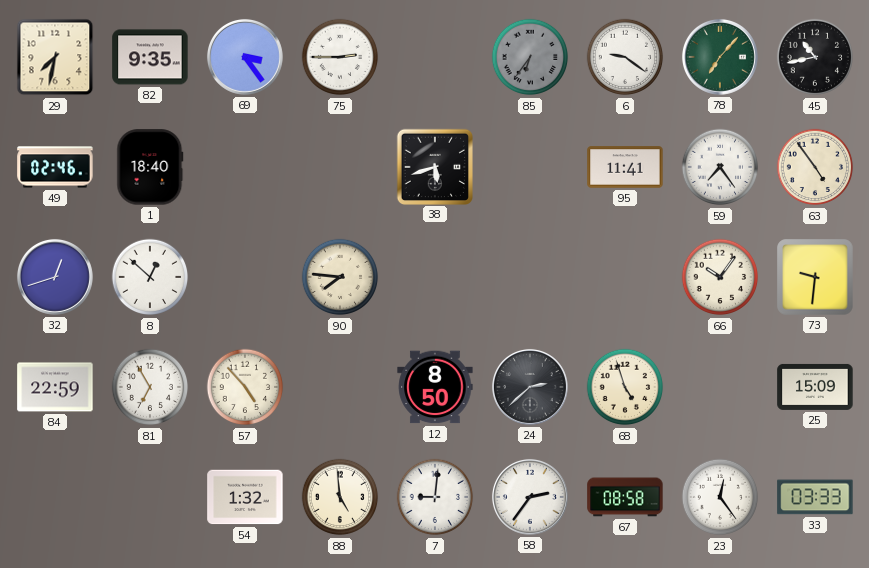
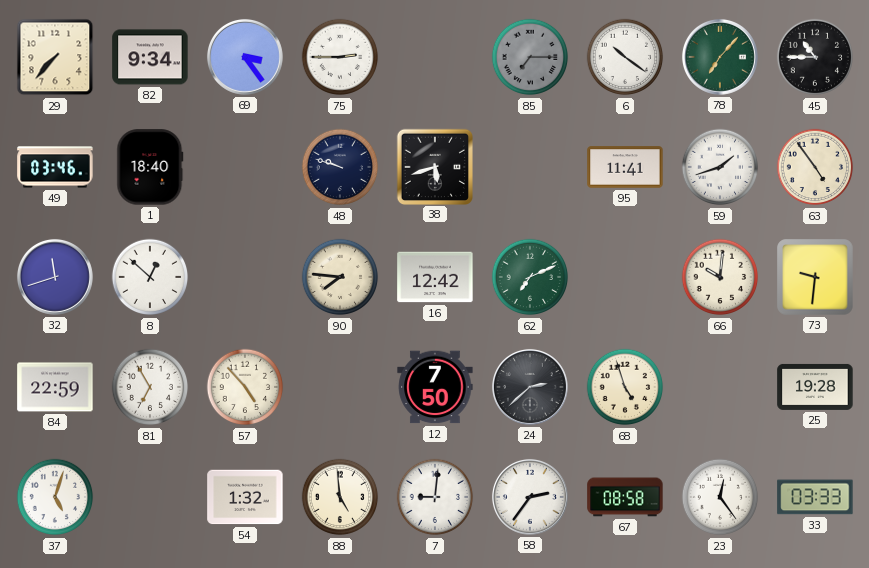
29: 7:32 -> 7:37
82: 9:35 -> 9:34
85: 6:36 -> 7:15
6: 9:21 -> 10:21
45: 10:43 -> 10:45
49: 02:46 -> 03:46
48: none -> 9:48
59: 7:24 -> 1:42
32: 12:42 -> 11:42
16: none -> 12:42
62: none -> 7:11
66: 10:06 -> 10:01
12: 8:50 -> 7:50
25: 15:09 -> 19:28
37: none -> 5:03
